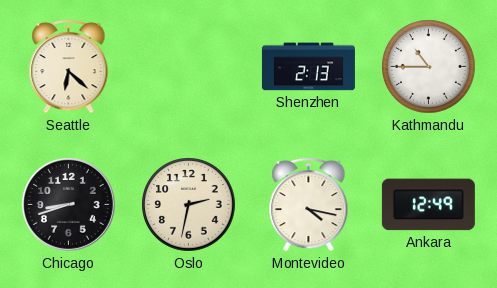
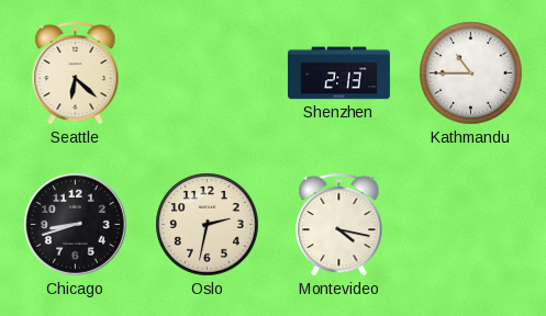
Ankara: 12:49 -> none
